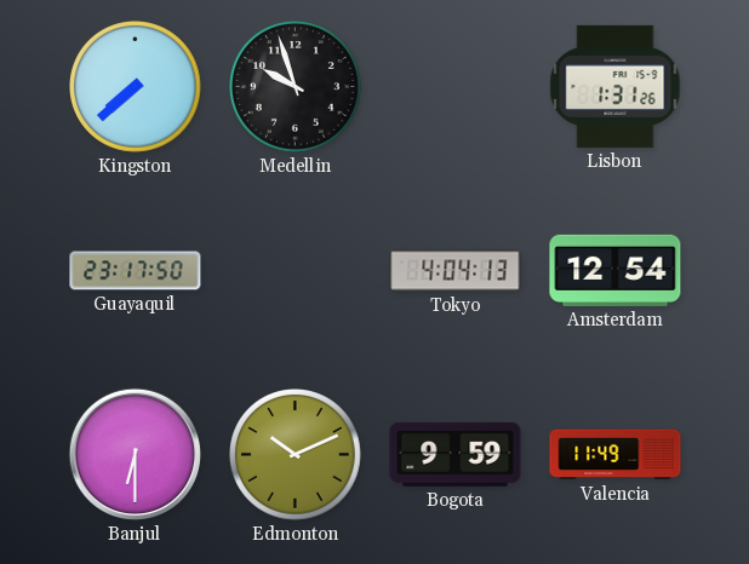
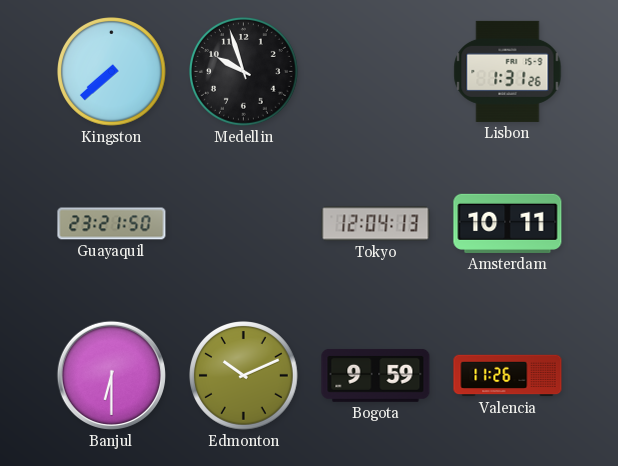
Guayaquil: 23:17 -> 23:21
Tokyo: 4:04 -> 12:04
Amsterdam: 12:54 -> 10:11
Valencia: 11:49 -> 11:26
